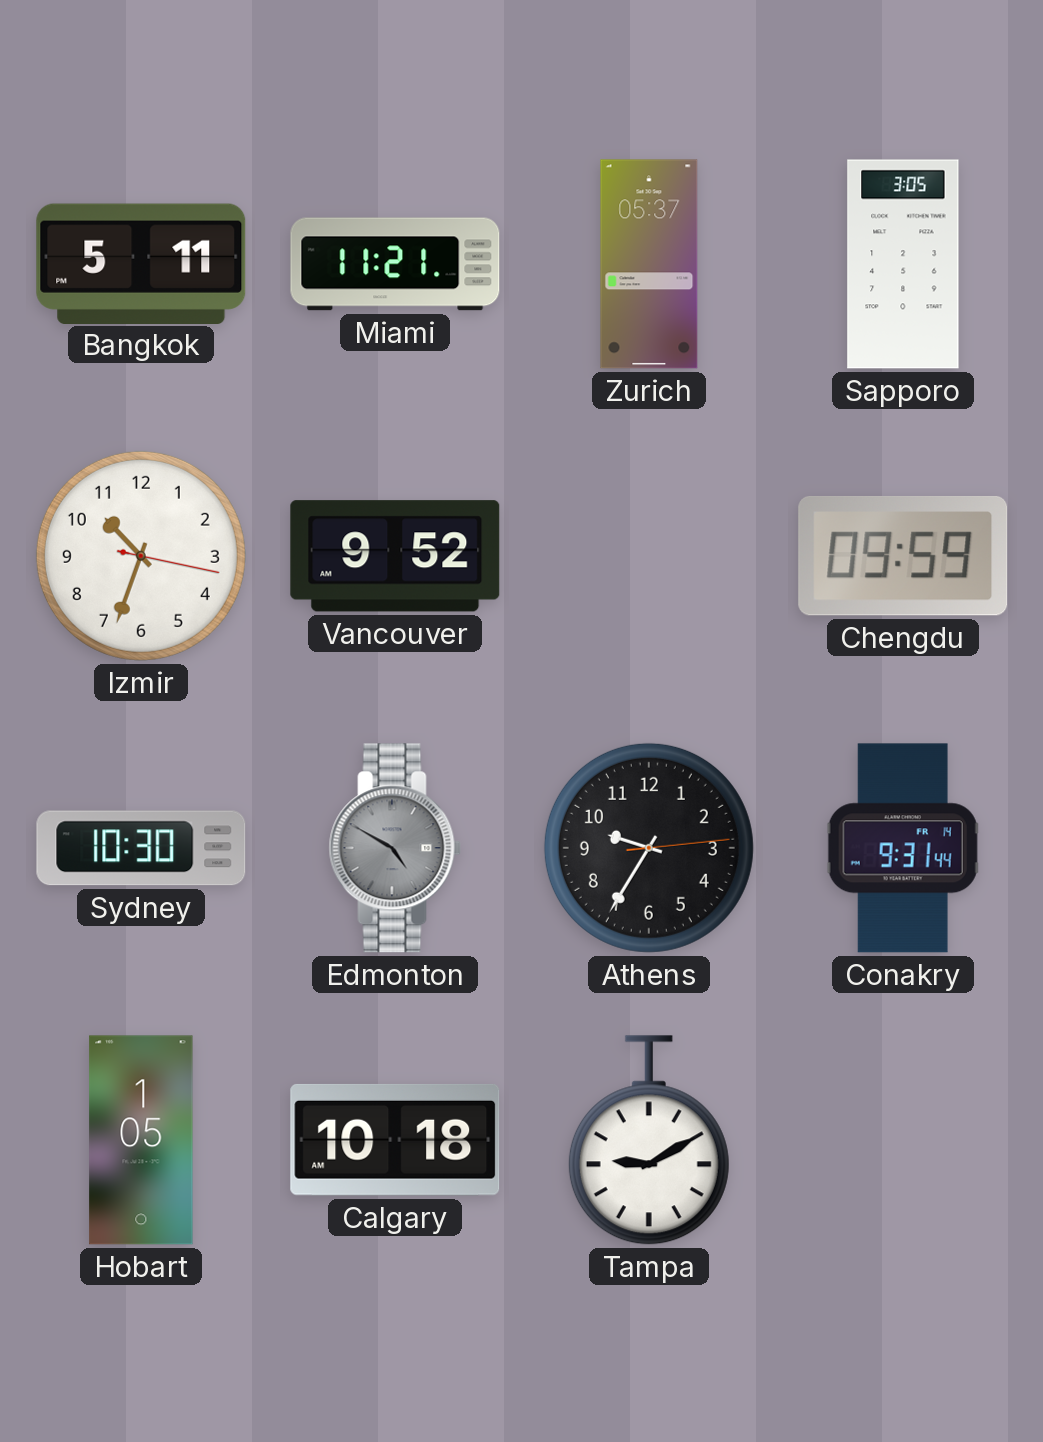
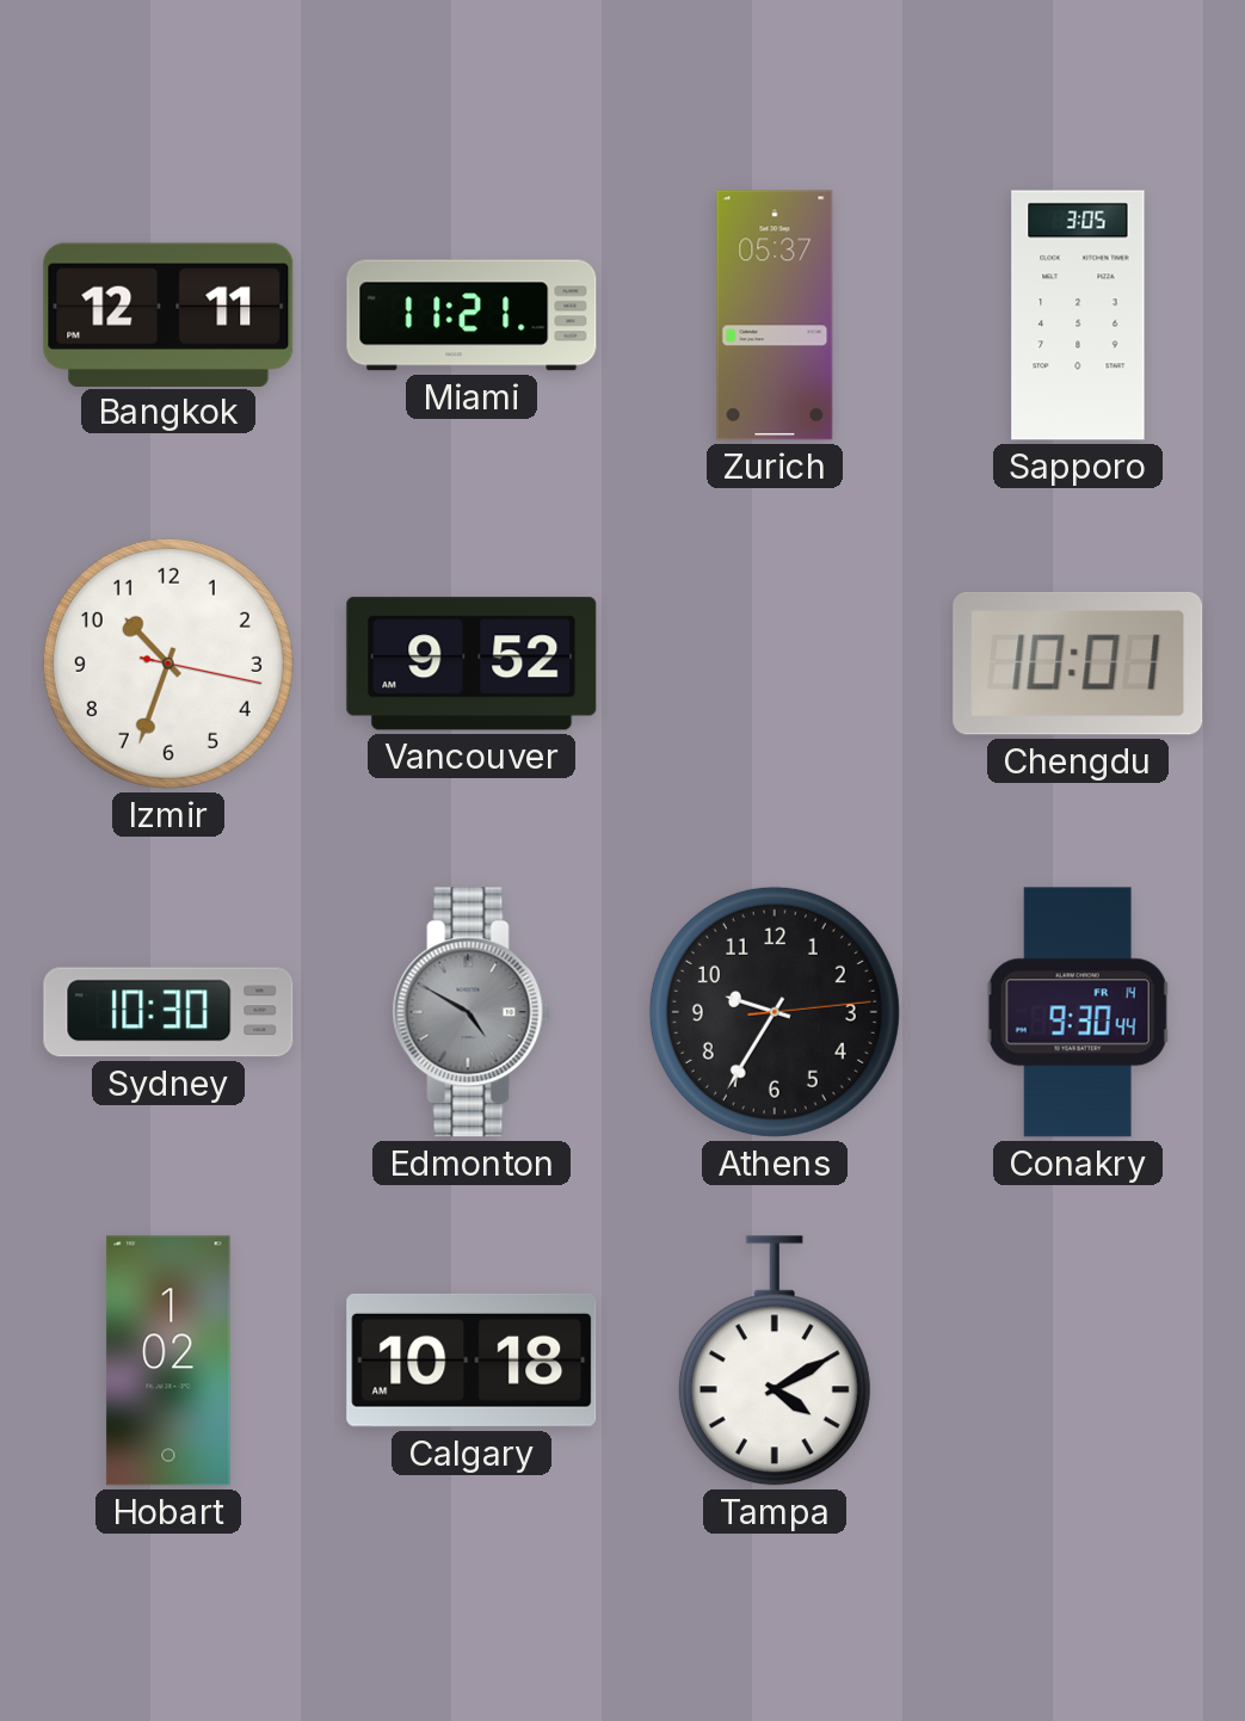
Bangkok: 5:11 -> 12:11
Chengdu: 09:59 -> 10:01
Conakry: 9:31 -> 9:30
Hobart: 1:05 -> 1:02
Tampa: 9:10 -> 4:10
